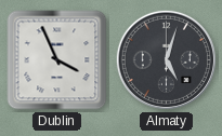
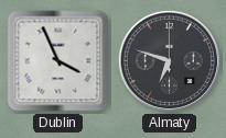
Almaty: 5:03 -> 6:48
